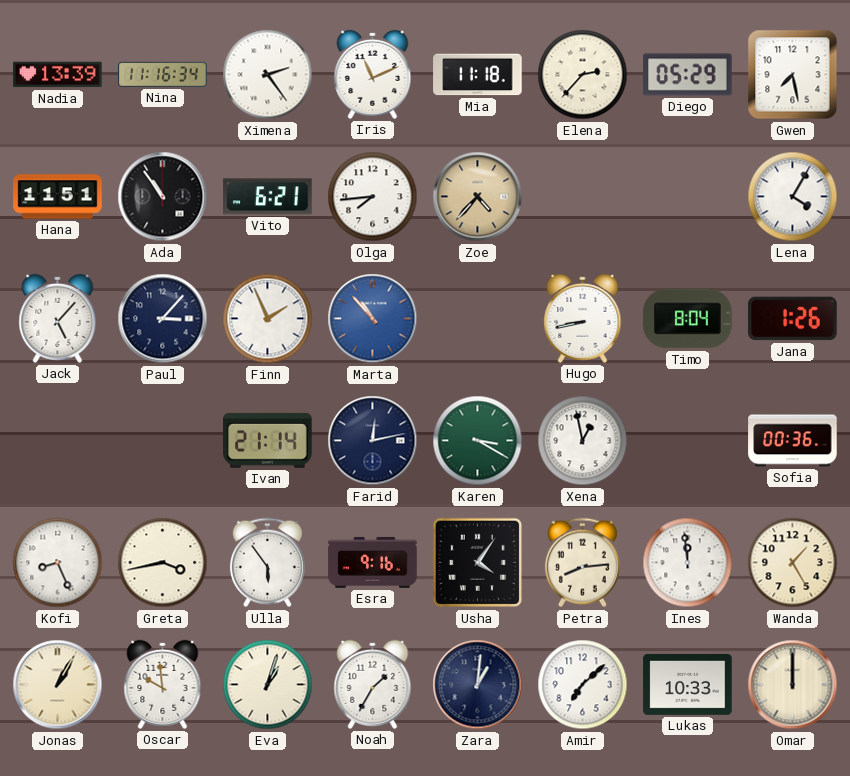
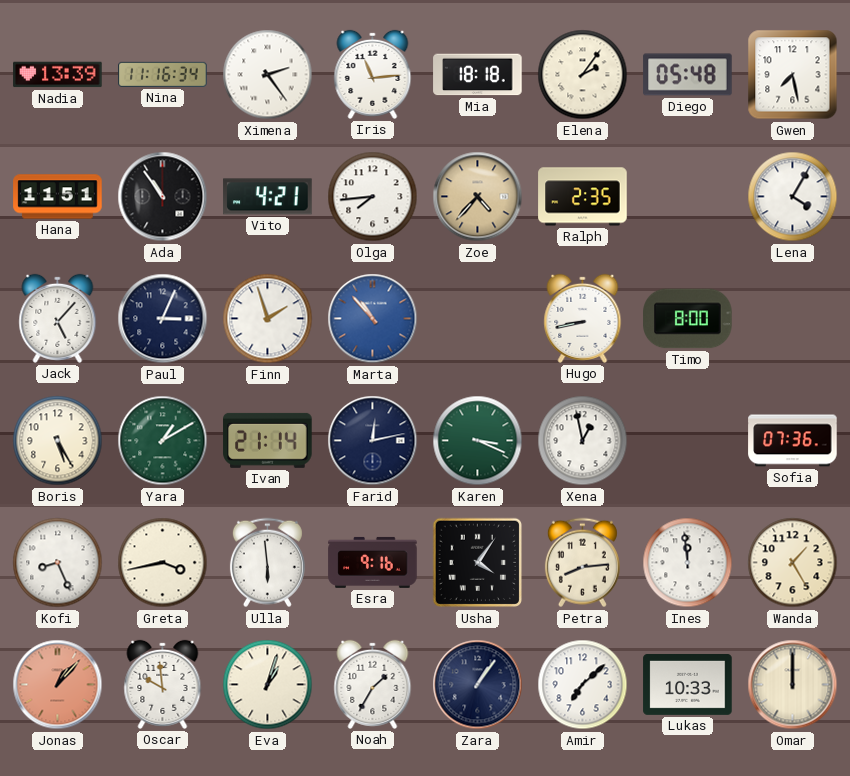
Iris: 11:11 -> 11:14
Mia: 11:18 -> 18:18
Elena: 2:37 -> 2:06
Diego: 05:29 -> 05:48
Vito: 6:21 -> 4:21
Ralph: none -> 2:35
Paul: 3:07 -> 3:04
Finn: 1:56 -> 1:57
Timo: 8:04 -> 8:00
Jana: 1:26 -> none
Boris: none -> 5:25
Yara: none -> 1:10
Karen: 3:20 -> 3:19
Sofia: 00:36 -> 07:36
Ulla: 5:54 -> 5:59
Jonas: 1:05 -> 1:07
Jonas dial: cream -> salmon
Zara: 1:01 -> 1:06
